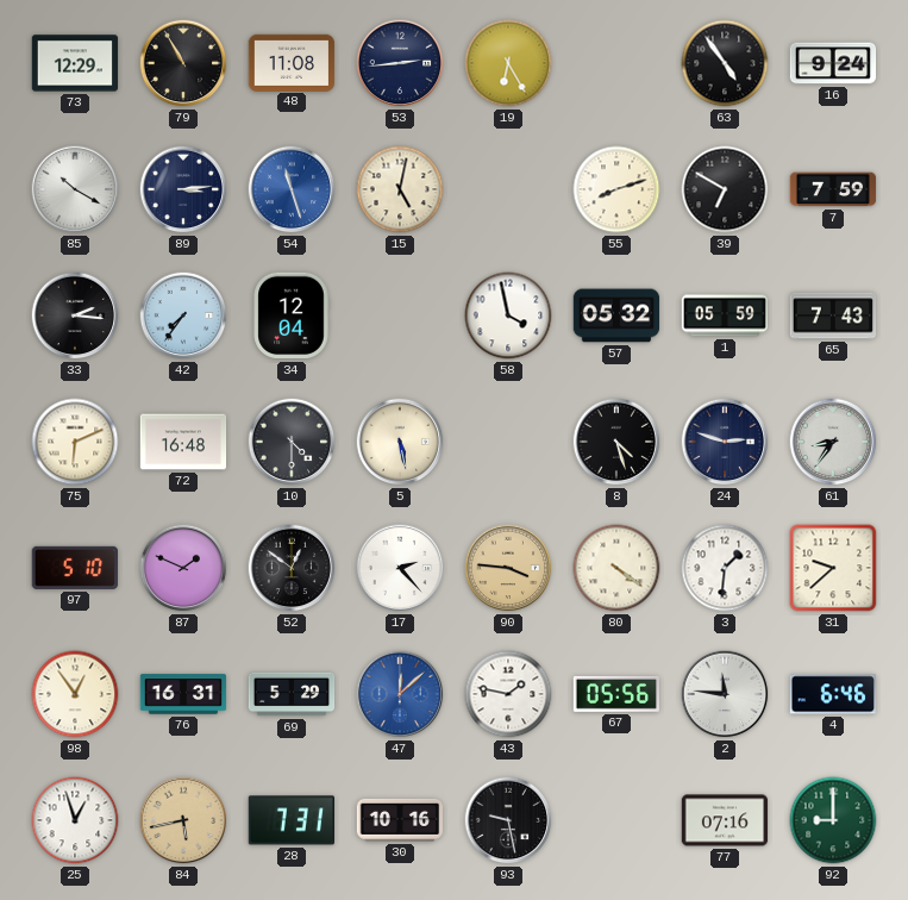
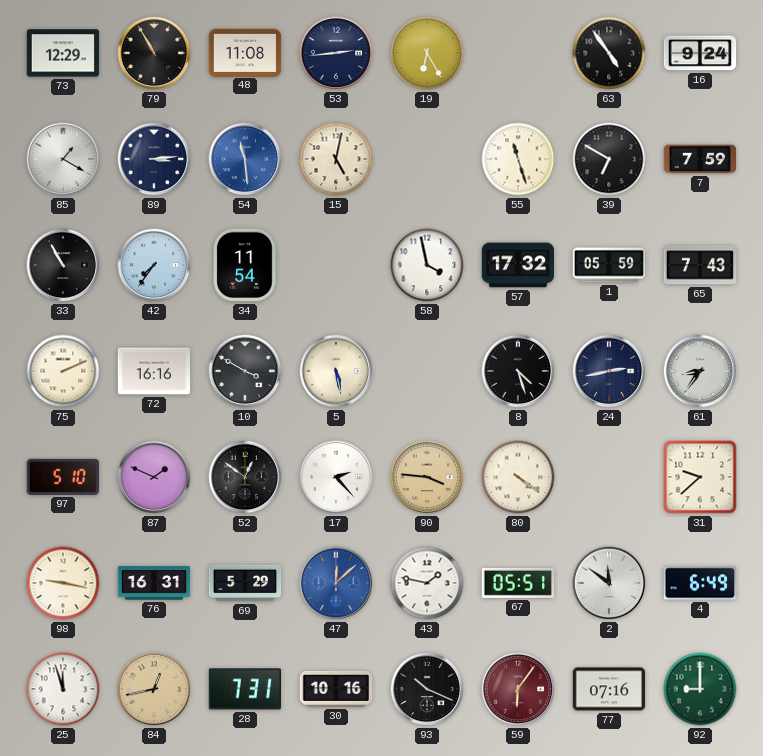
85: 10:20 -> 1:20
54: 11:27 -> 11:29
55: 8:12 -> 11:27
33: 2:16 -> 10:55
34: 12:04 -> 11:54
57: 05:32 -> 17:32
75: 6:11 -> 2:11
72: 16:48 -> 16:16
10: 4:30 -> 3:50
24: 2:48 -> 2:43
3: 1:31 -> none
98: 12:54 -> 9:17
67: 05:56 -> 05:51
2: 11:46 -> 11:51
4: 6:46 -> 6:49
25: 12:57 -> 11:57
84: 5:43 -> 12:43
93: 9:28 -> 10:19
59: none -> 6:06
